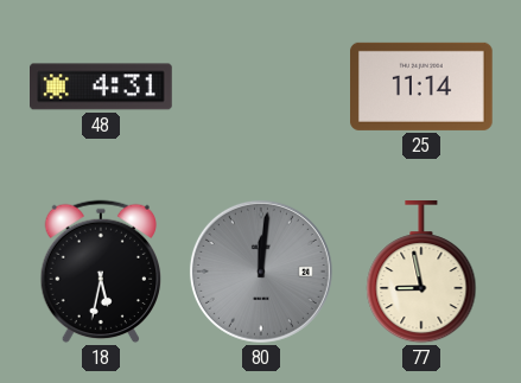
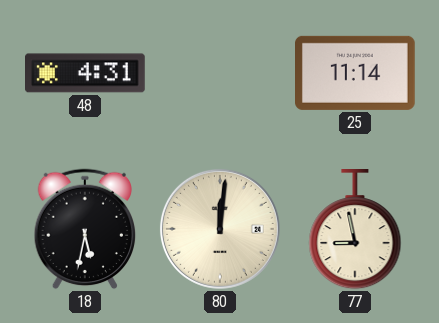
80 dial: grey -> cream
